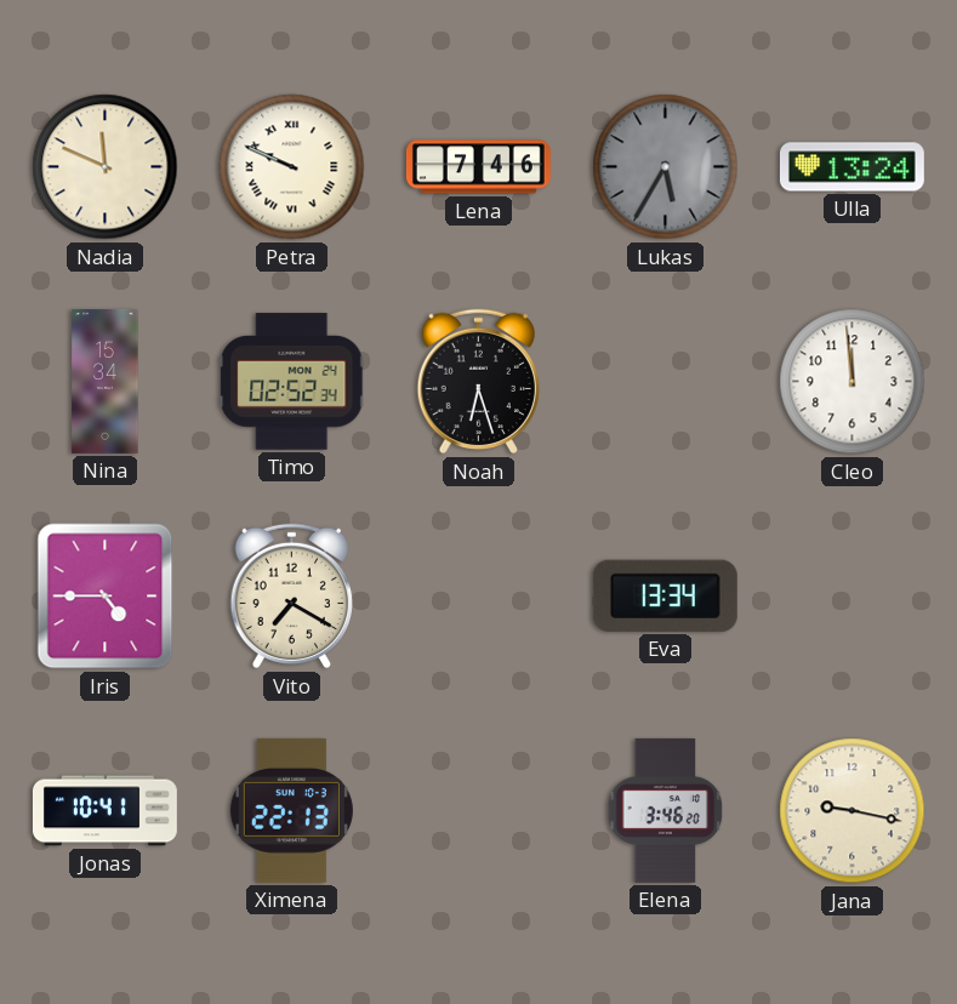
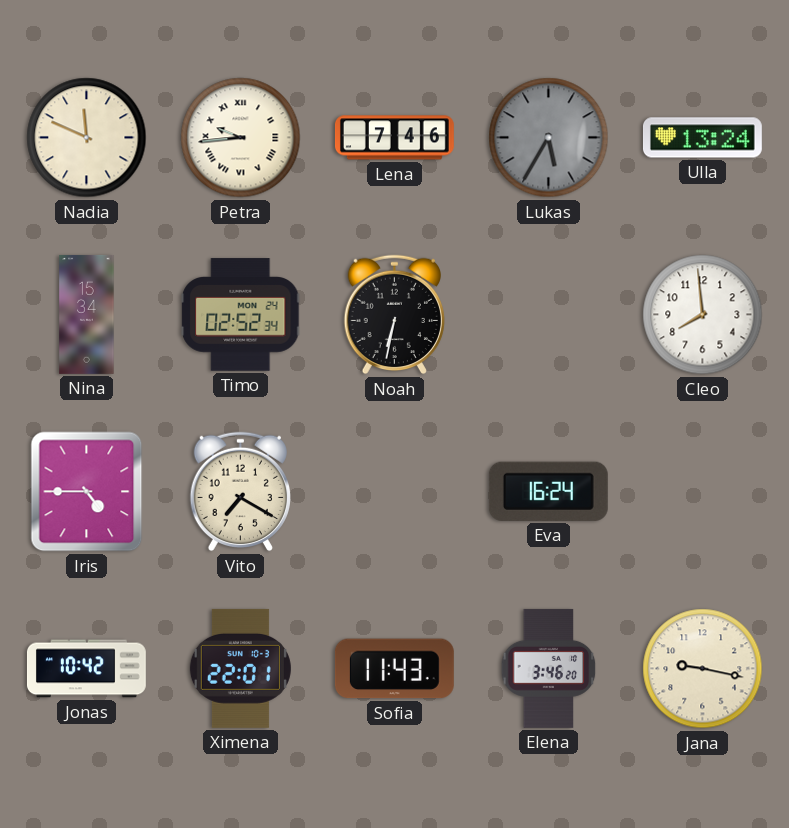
Petra: 9:49 -> 9:44
Noah: 6:27 -> 6:32
Cleo: 11:59 -> 7:59
Eva: 13:34 -> 16:24
Jonas: 10:41 -> 10:42
Ximena: 22:13 -> 22:01
Sofia: none -> 11:43
